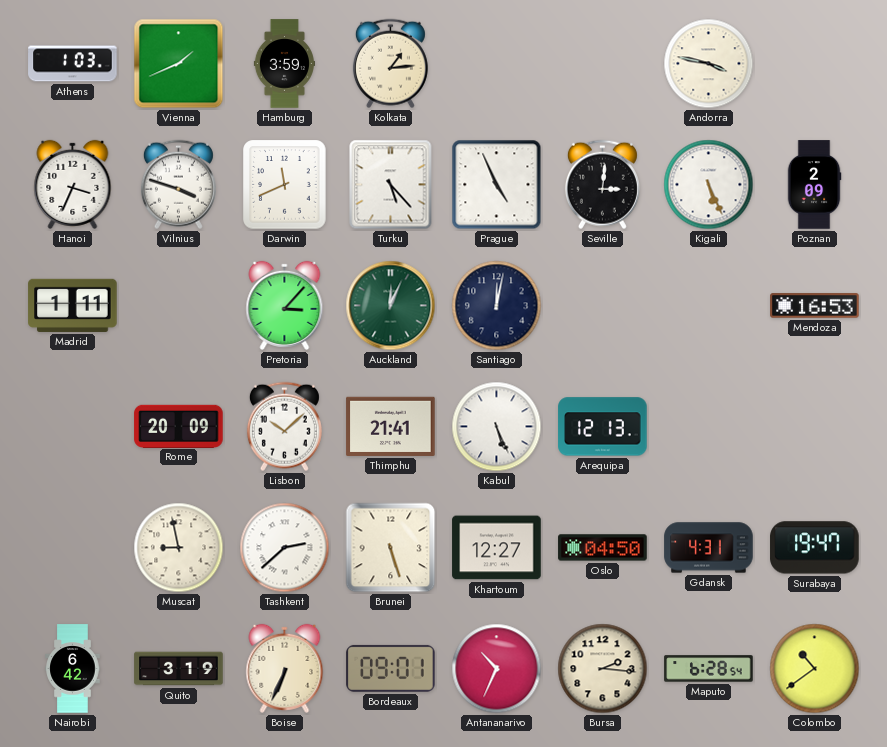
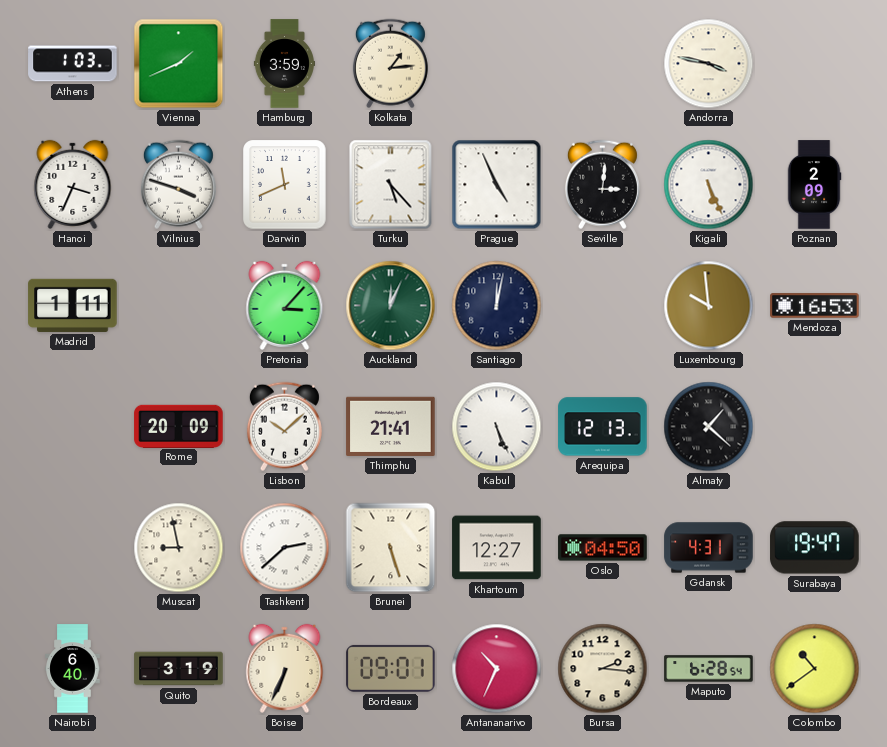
Luxembourg: none -> 9:59
Almaty: none -> 1:22
Nairobi: 6:42 -> 6:40
